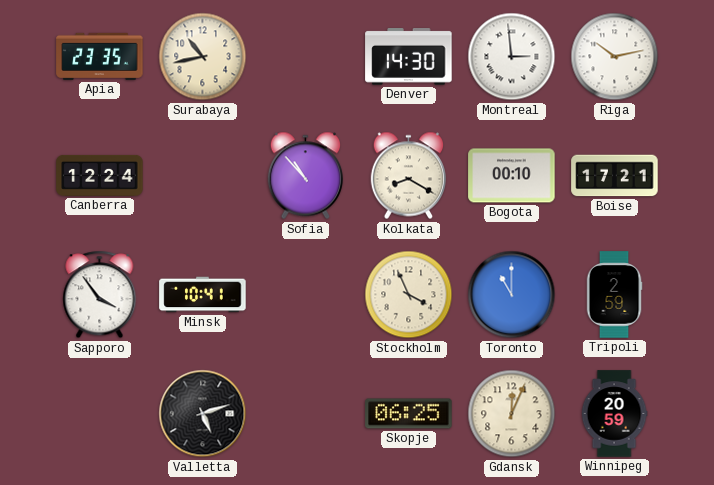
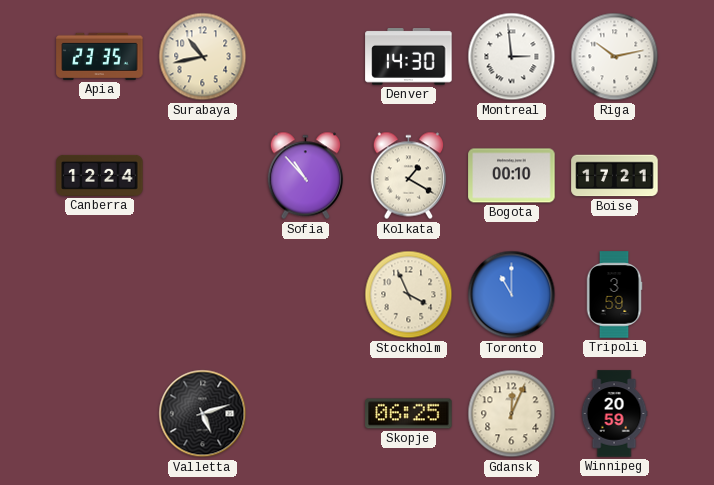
Kolkata: 8:20 -> 1:20
Sapporo: 3:54 -> none
Minsk: 10:41 -> none
Tripoli: 2:59 -> 3:59
